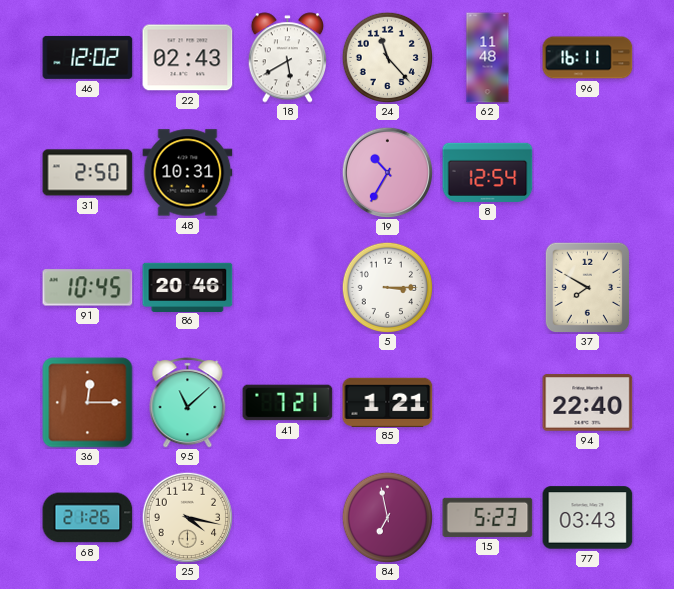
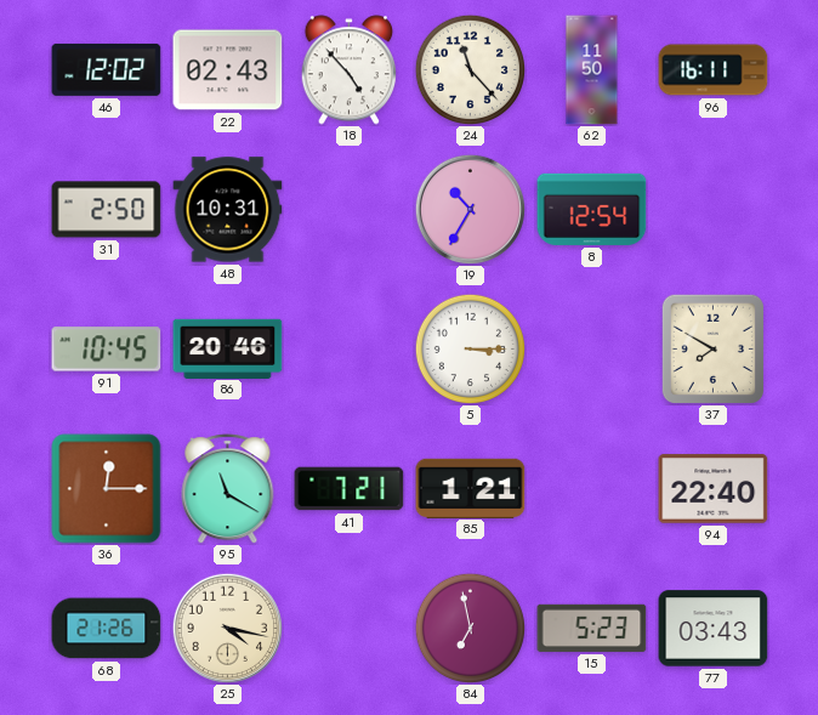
18: 5:40 -> 4:53
62: 11:48 -> 11:50
95: 11:08 -> 11:20
